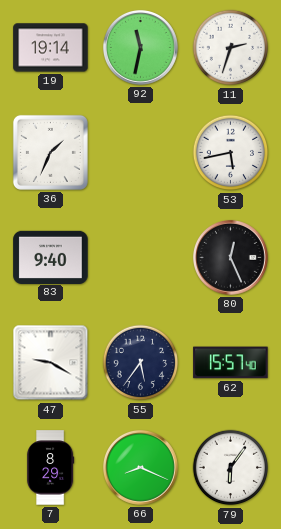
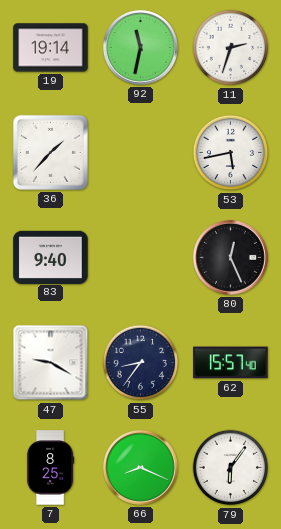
36: 1:34 -> 1:37
55: 5:36 -> 8:36
7: 8:29 -> 8:25
